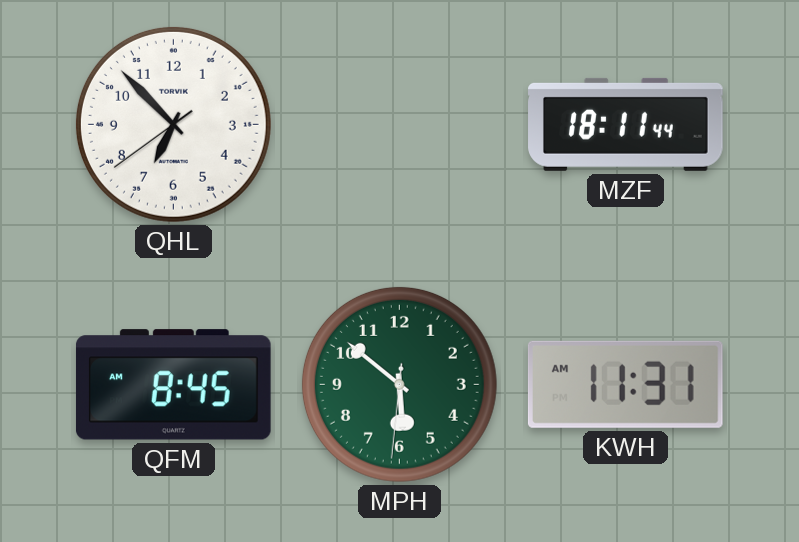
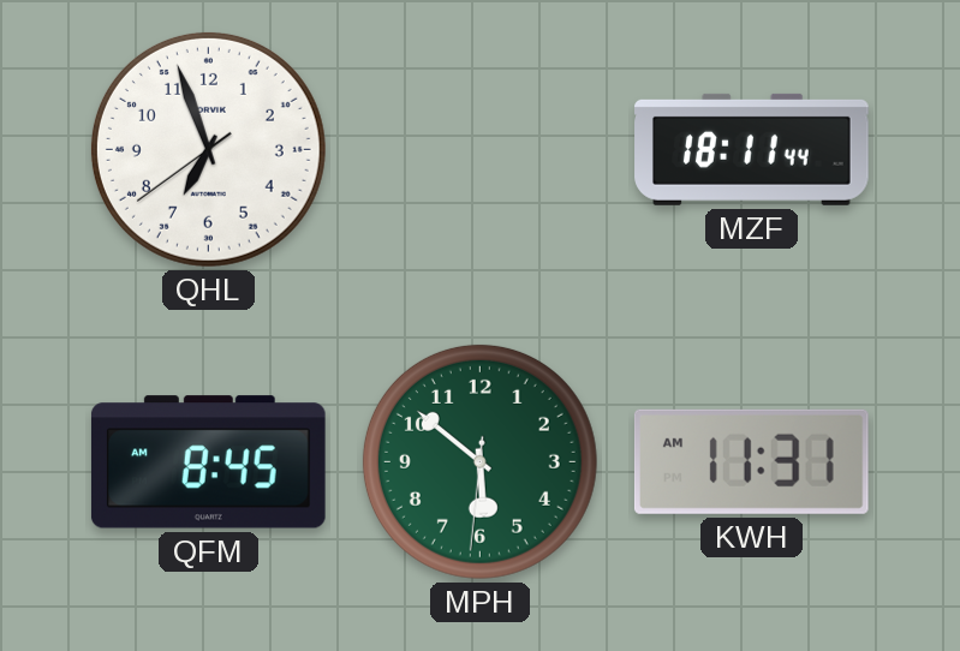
QHL: 6:52 -> 6:56
